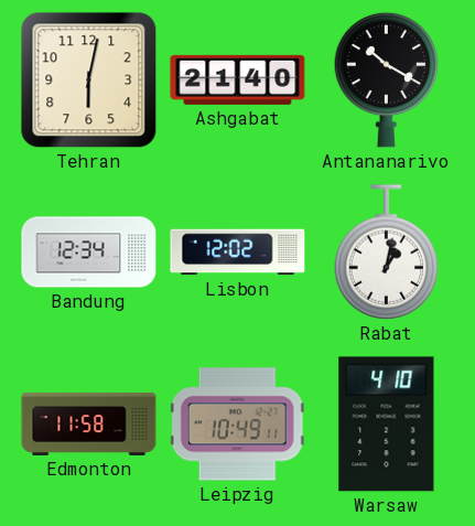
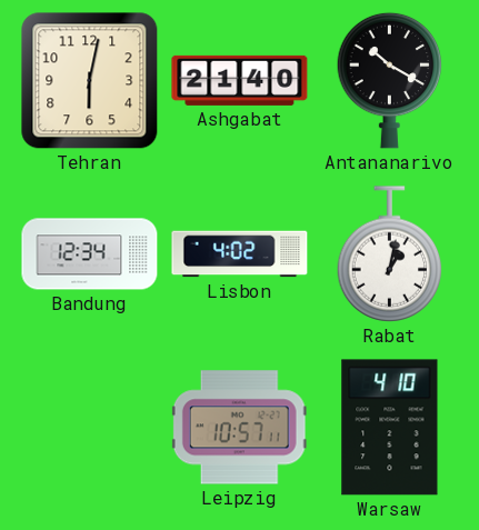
Lisbon: 12:02 -> 4:02
Edmonton: 11:58 -> none
Leipzig: 10:49 -> 10:57
